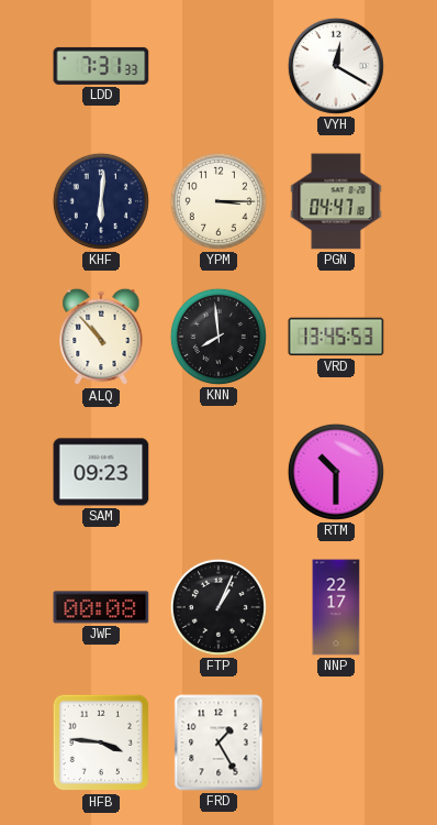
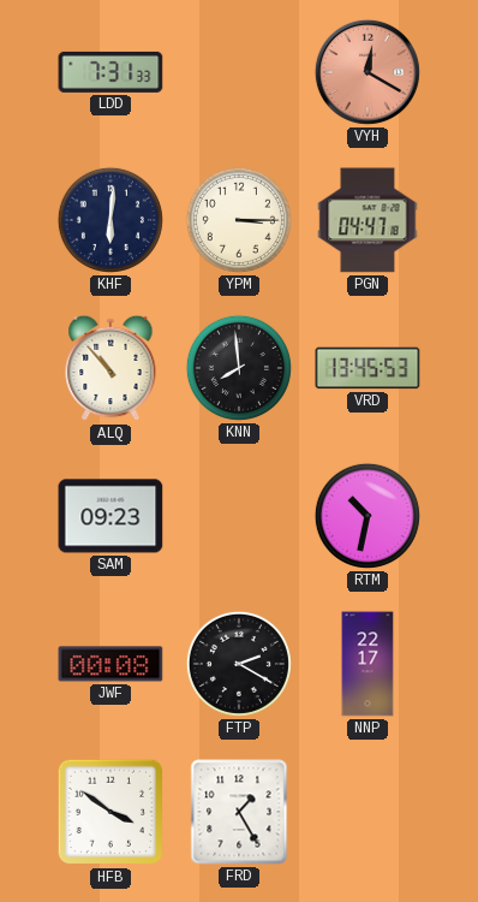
VYH dial: white -> salmon
RTM: 10:30 -> 10:32
FTP: 1:04 -> 2:20
HFB: 3:46 -> 3:51
